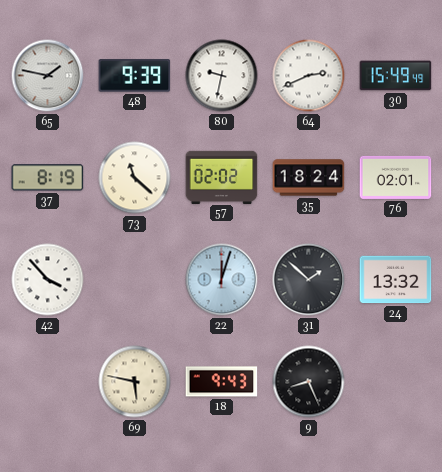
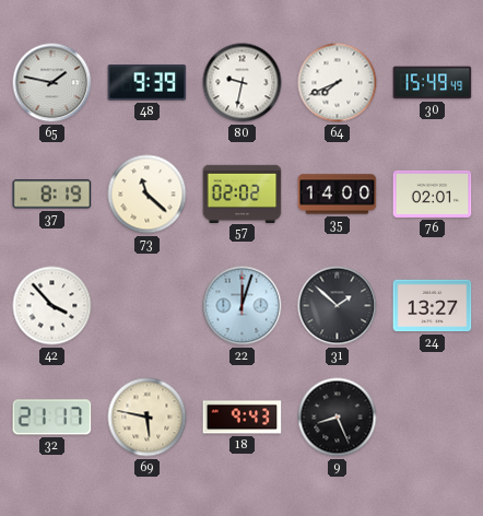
64: 2:41 -> 7:41
35: 18:24 -> 14:00
24: 13:32 -> 13:27
32: none -> 21:17
